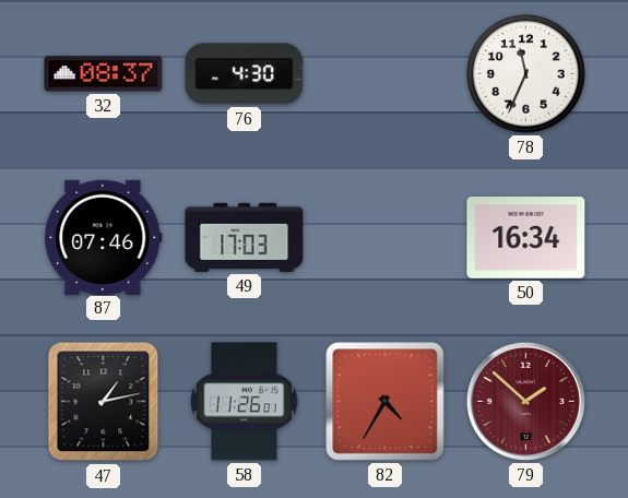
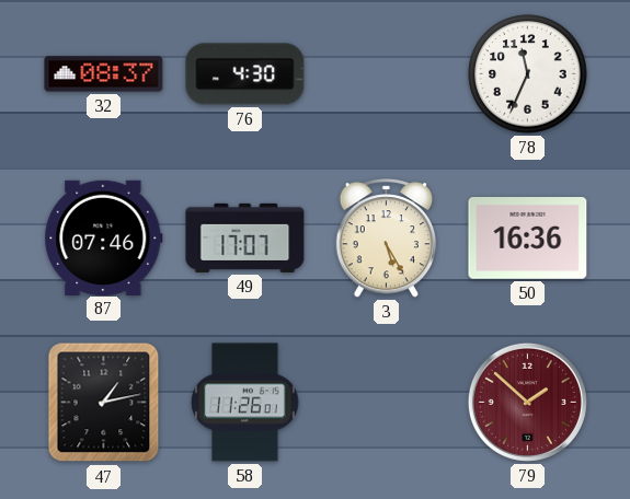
49: 17:03 -> 17:07
3: none -> 5:25
50: 16:34 -> 16:36
82: 4:35 -> none
